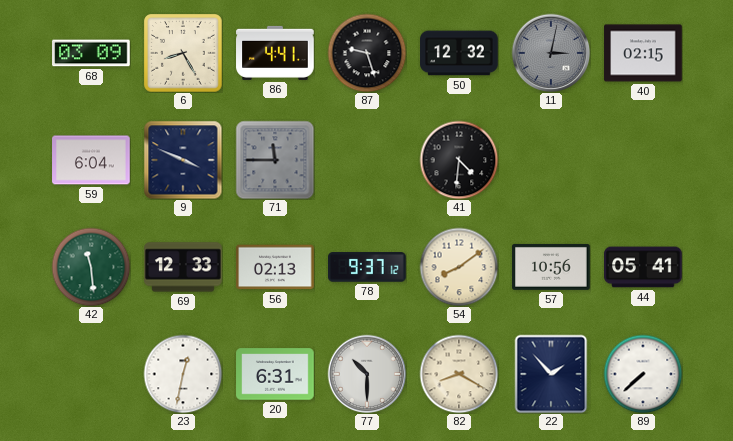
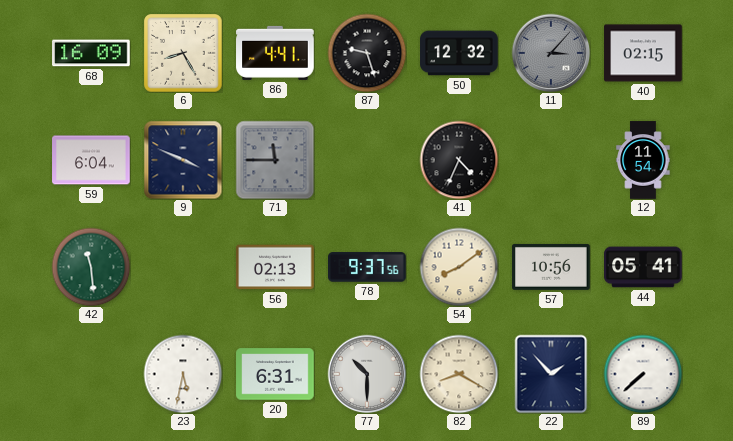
68: 03:09 -> 16:09
11: 3:02 -> 3:07
41: 4:31 -> 4:34
12: none -> 11:54
69: 12:33 -> none
78: 9:37:12 -> 9:37:56
23: 12:32 -> 5:32
